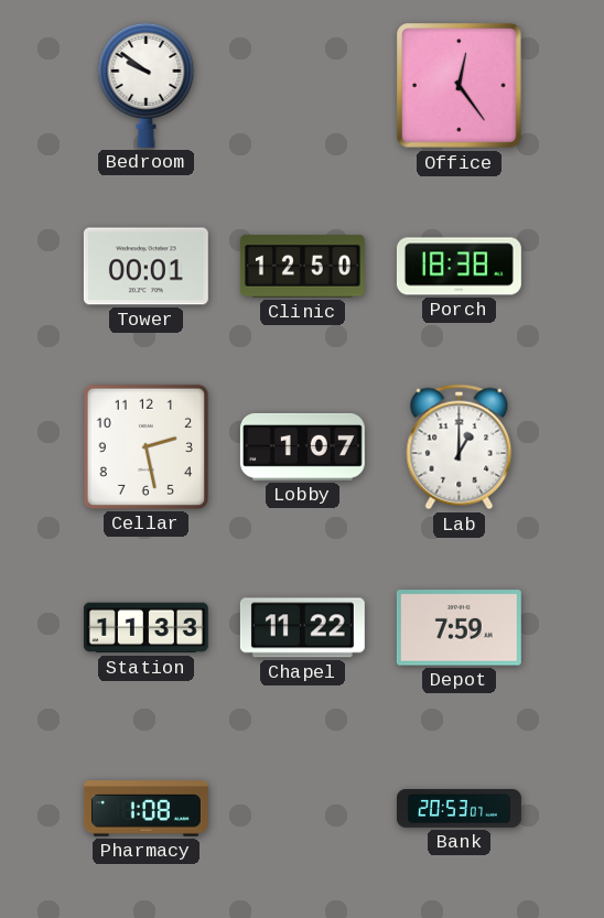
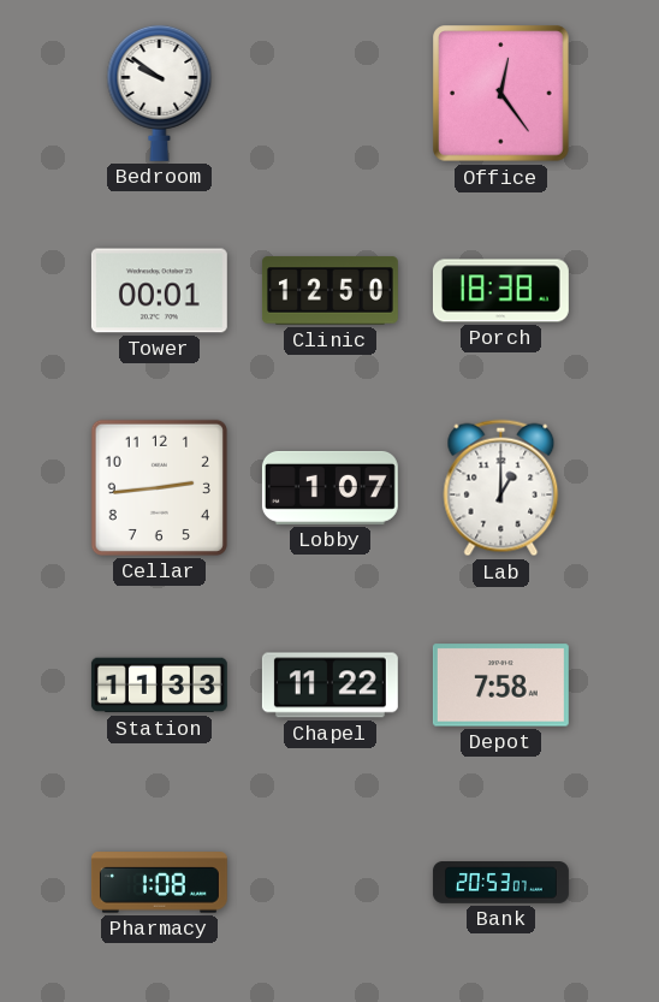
Cellar: 2:28 -> 2:44
Depot: 7:59 -> 7:58
